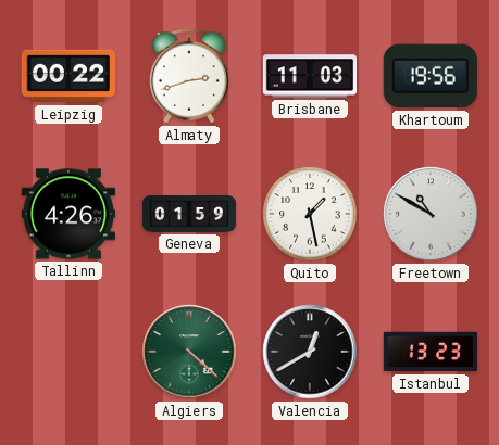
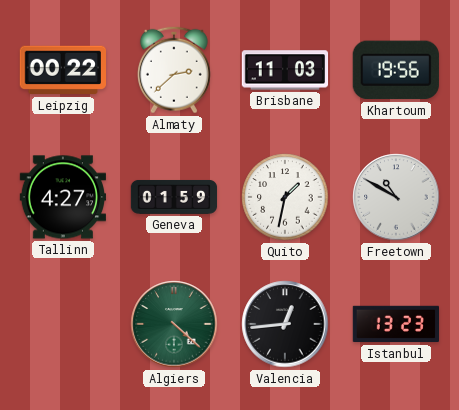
Almaty: 2:42 -> 2:38
Tallinn: 4:26 -> 4:27
Quito: 1:28 -> 1:32
Valencia: 12:40 -> 12:44
